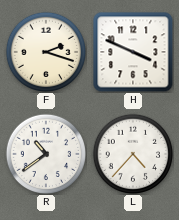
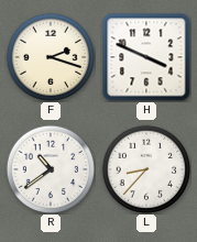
L: 4:37 -> 8:37
